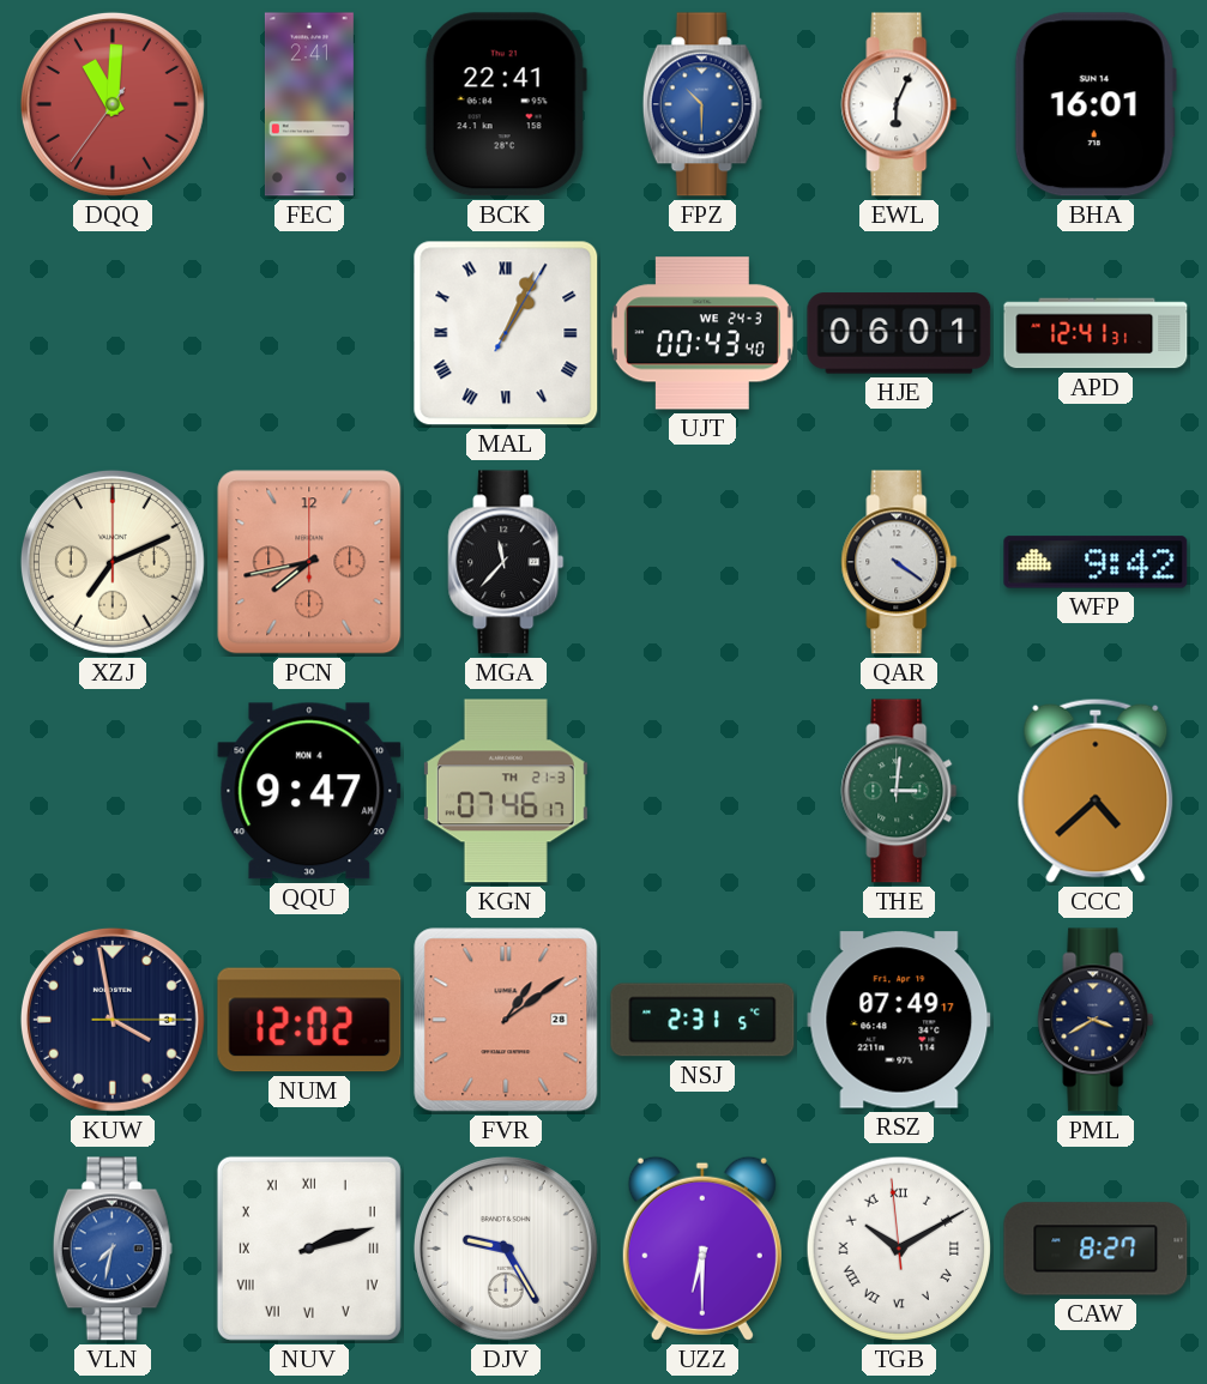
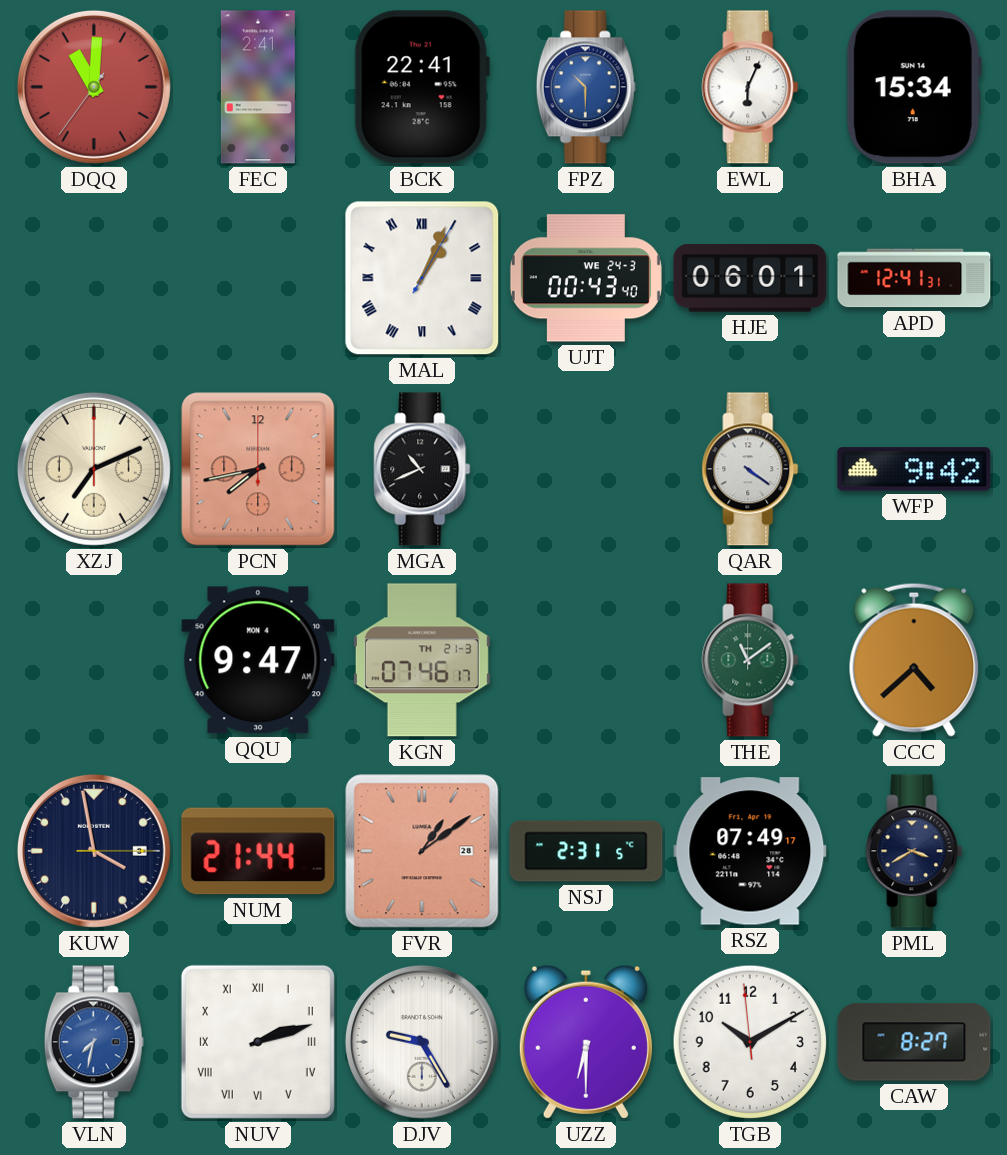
BHA: 16:01 -> 15:34
MGA: 11:37 -> 10:41
THE: 3:01 -> 11:09
NUM: 12:02 -> 21:44
TGB numerals: Roman -> Arabic
